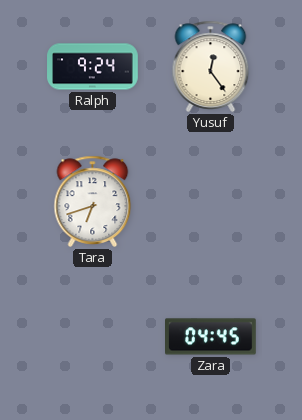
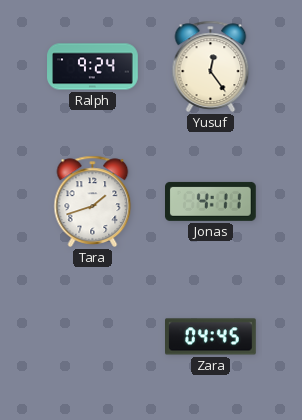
Tara: 6:42 -> 1:42
Jonas: none -> 4:11
